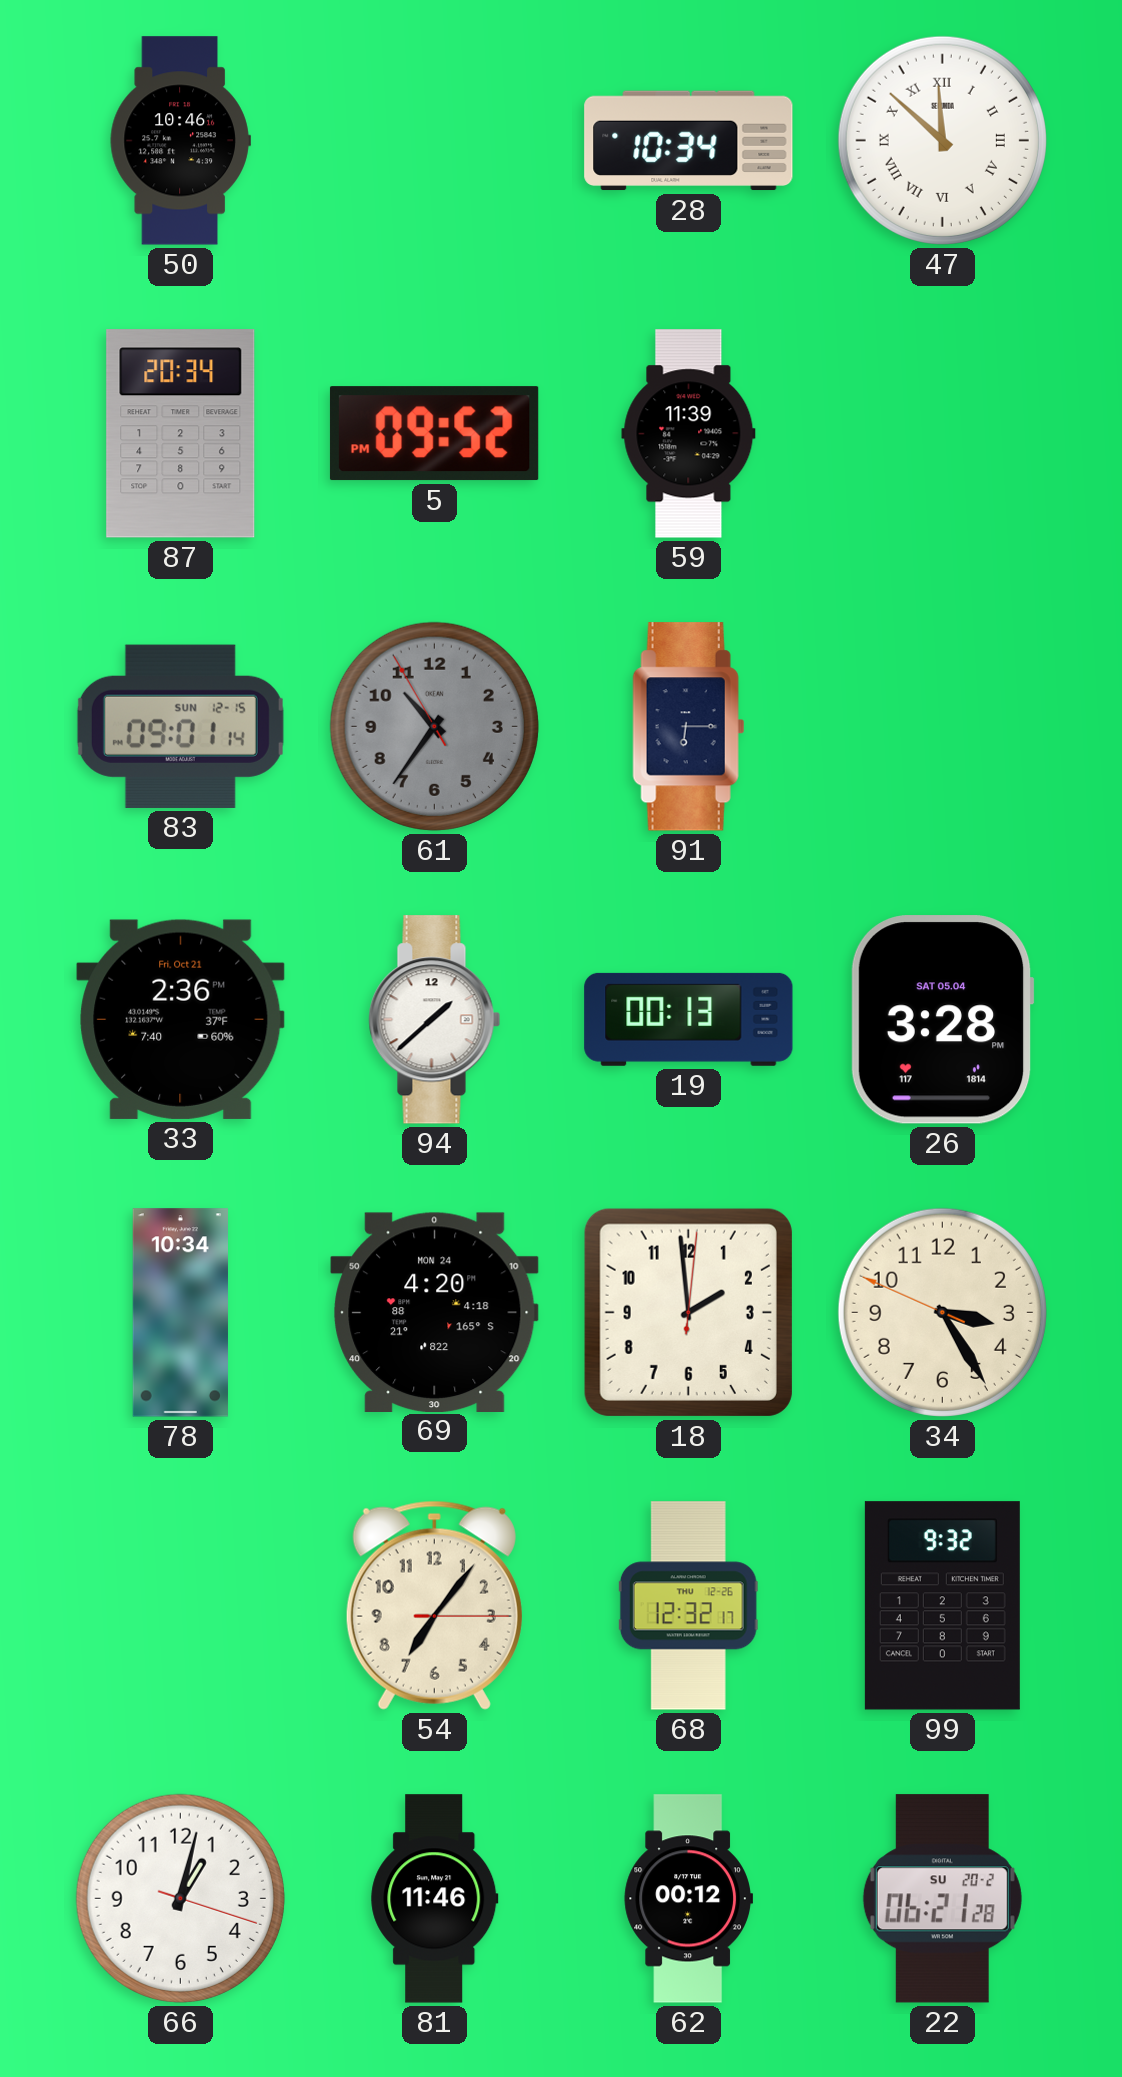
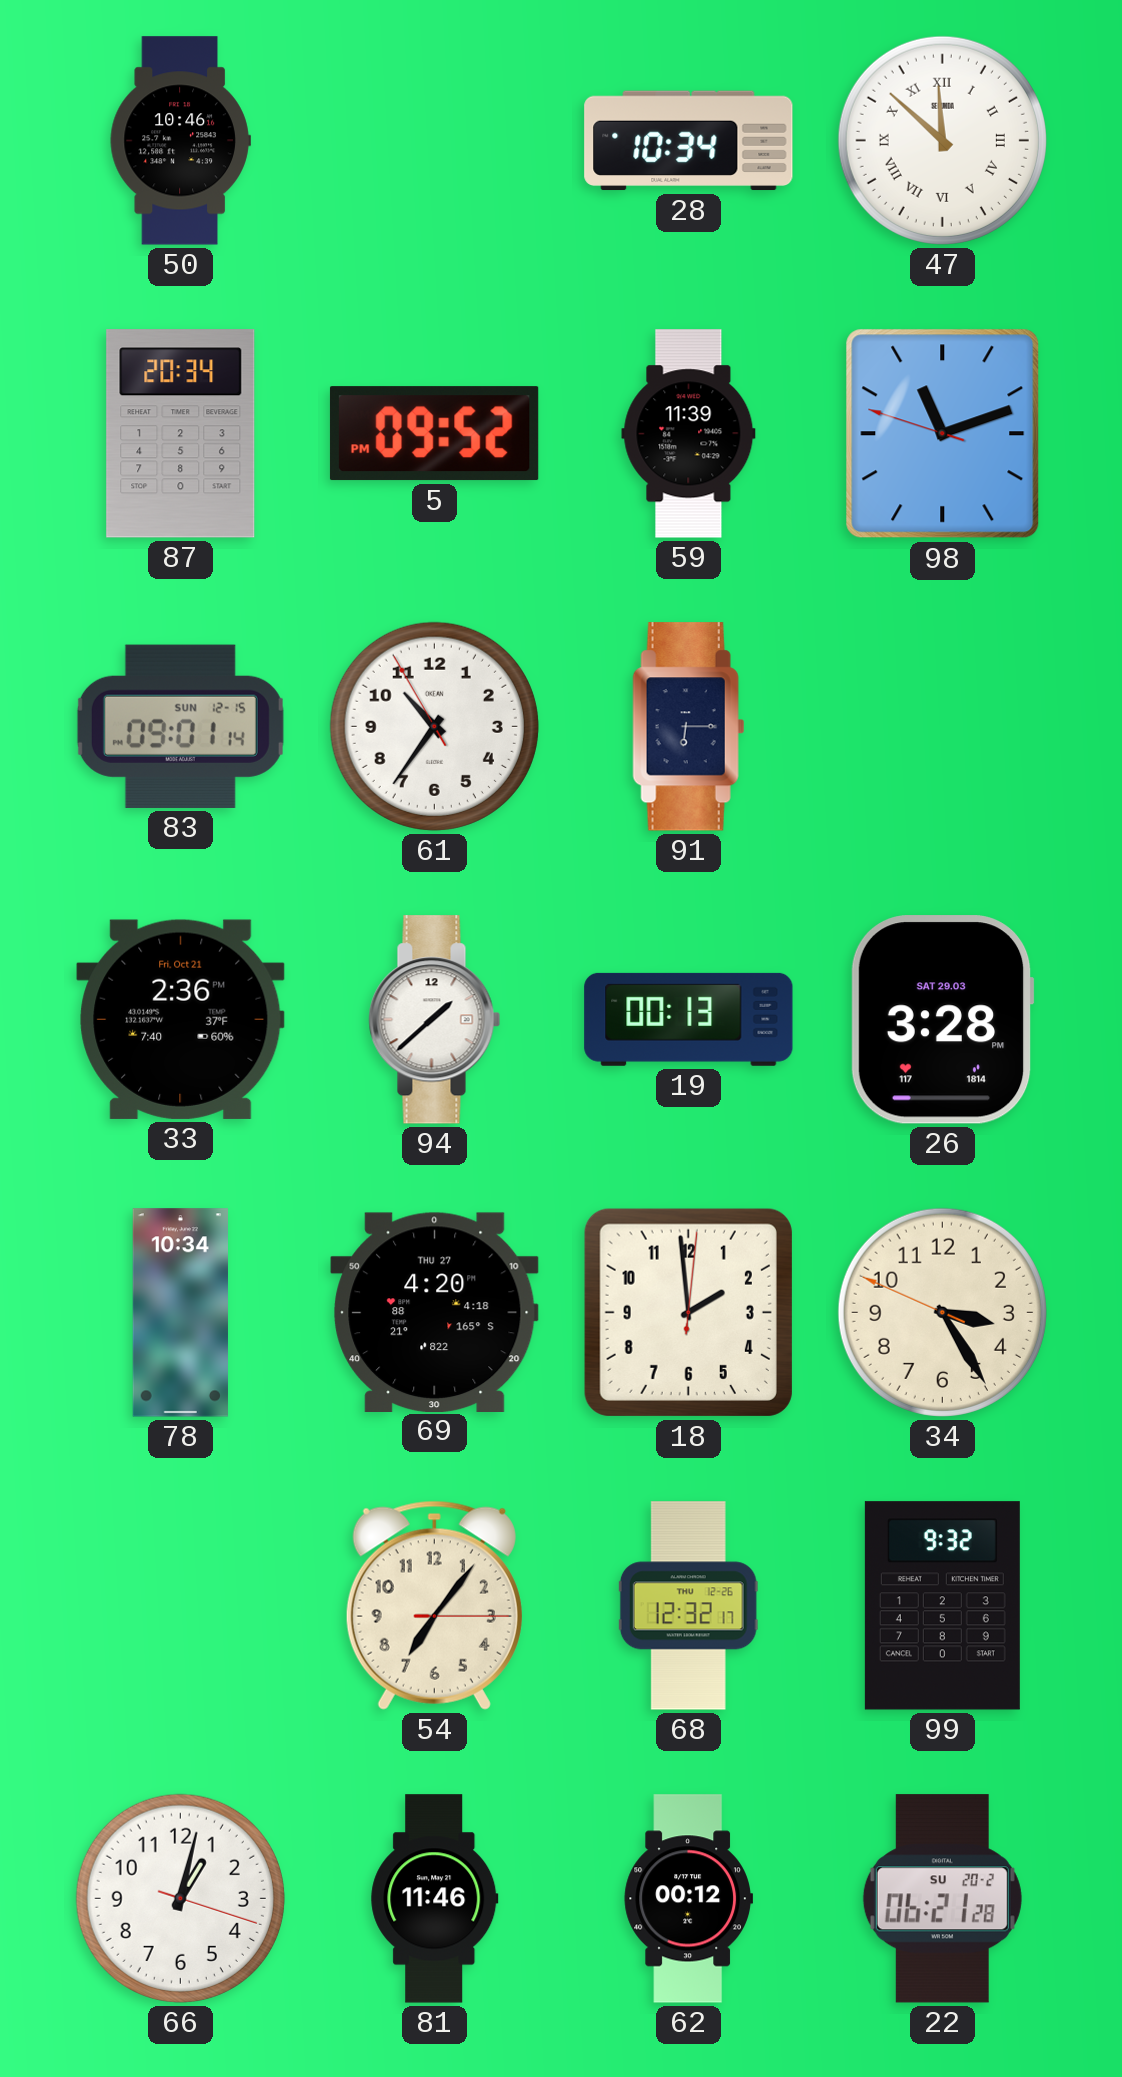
98: none -> 11:11
61 dial: grey -> white
26 date: SAT 05.04 -> SAT 29.03
69 date: MON 24 -> THU 27
